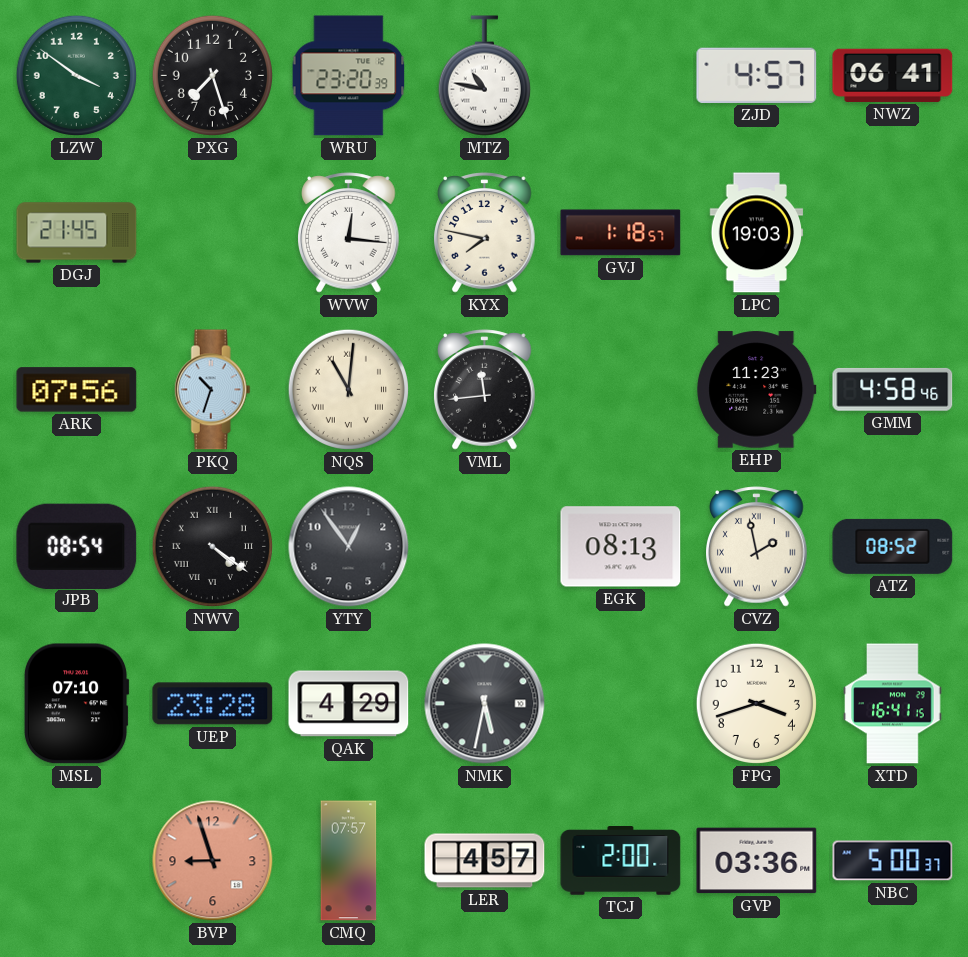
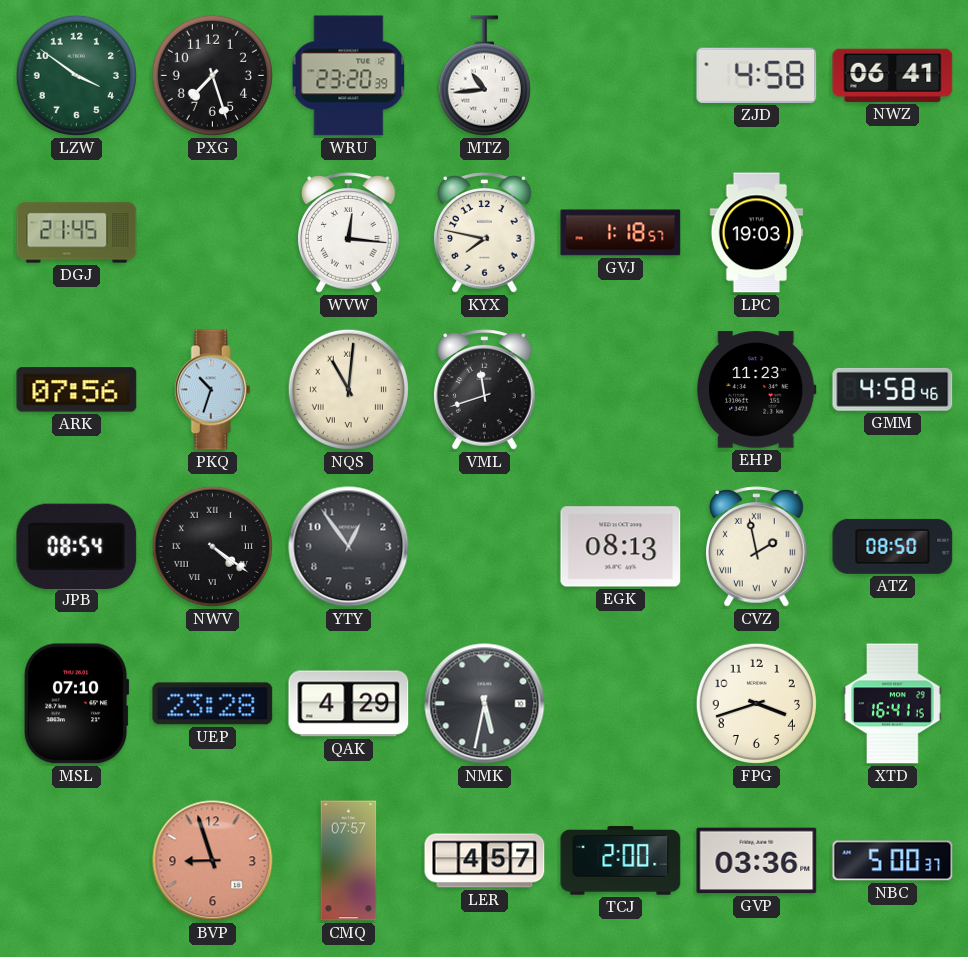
MTZ: 10:47 -> 10:44
ZJD: 4:57 -> 4:58
VML: 11:44 -> 11:42
ATZ: 08:52 -> 08:50
